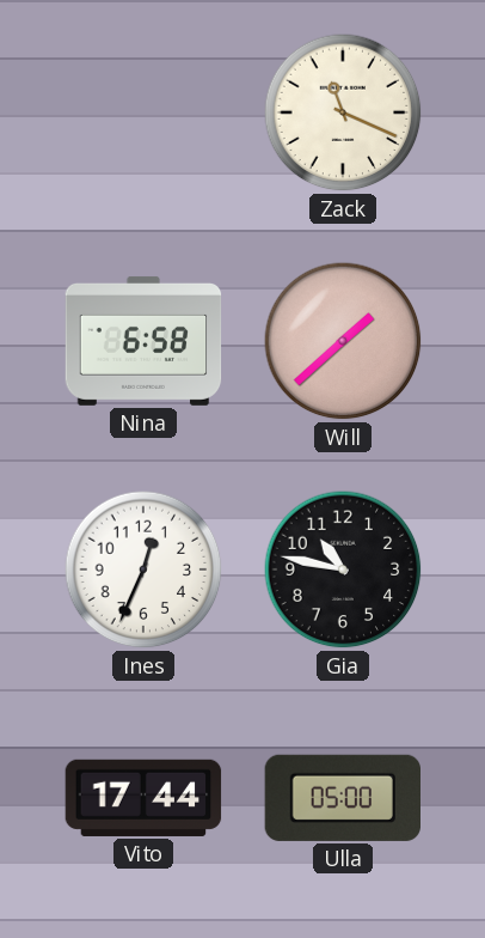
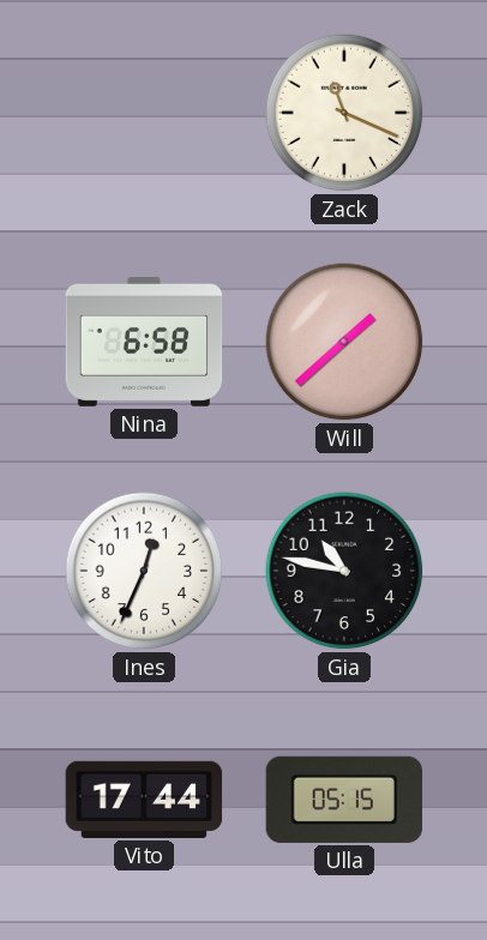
Ulla: 05:00 -> 05:15
